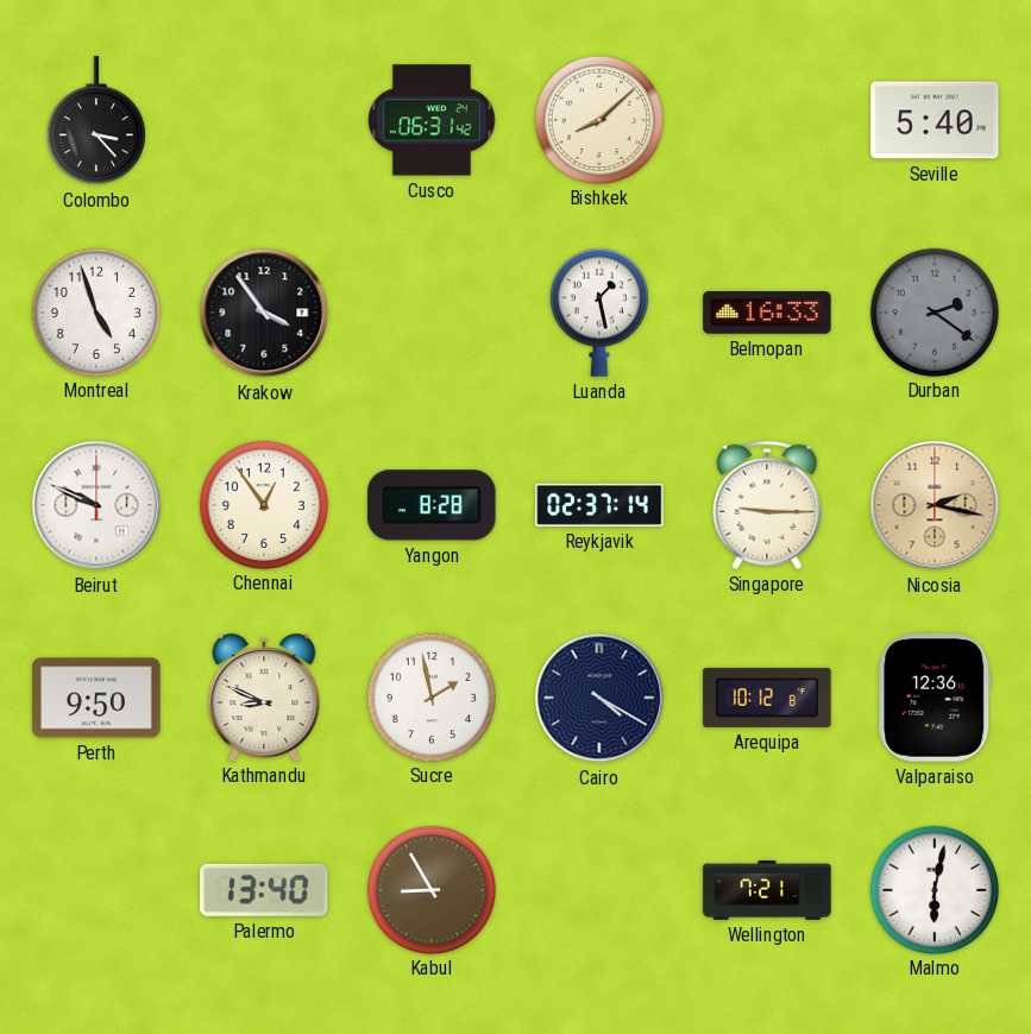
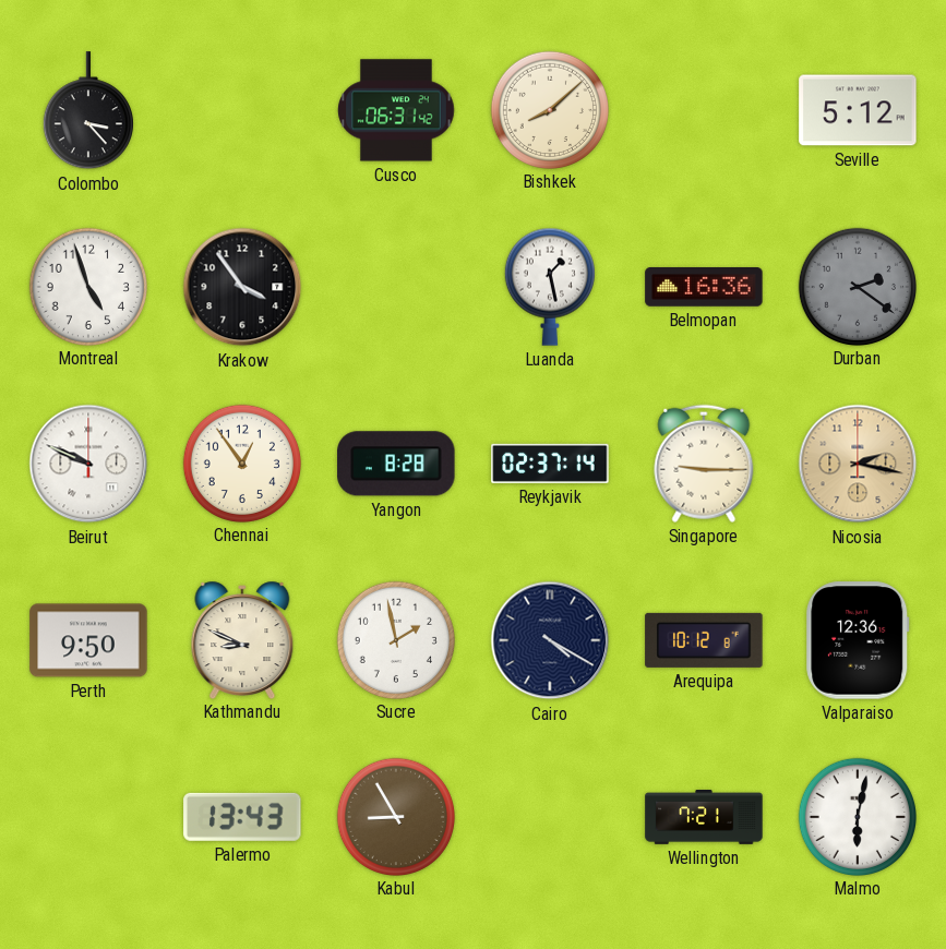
Seville: 5:40 -> 5:12
Belmopan: 16:33 -> 16:36
Palermo: 13:40 -> 13:43
